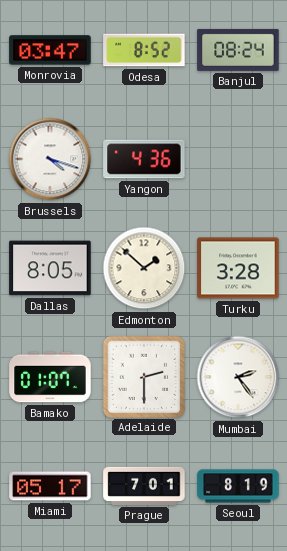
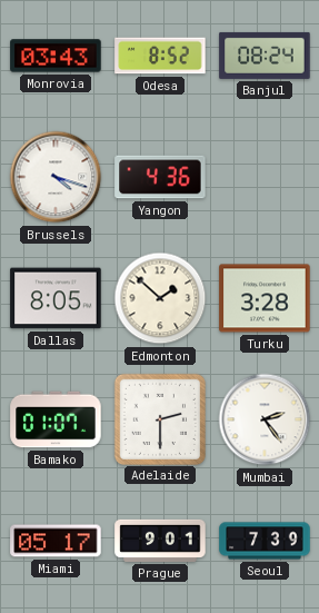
Monrovia: 03:47 -> 03:43
Prague: 7:01 -> 9:01
Seoul: 8:19 -> 7:39
